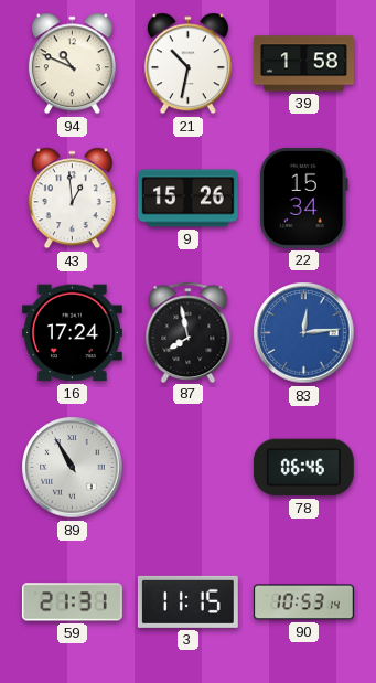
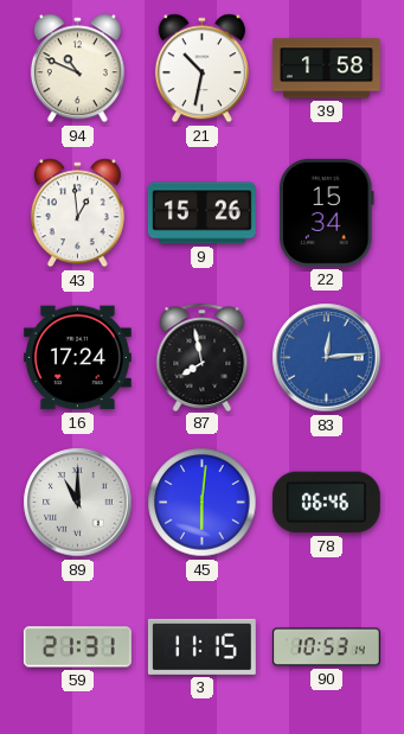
89: 10:55 -> 11:00
45: none -> 6:01
